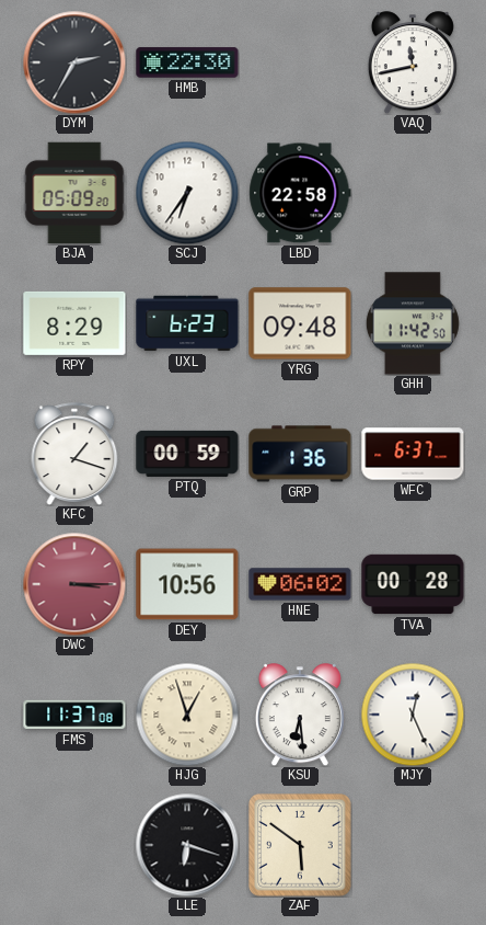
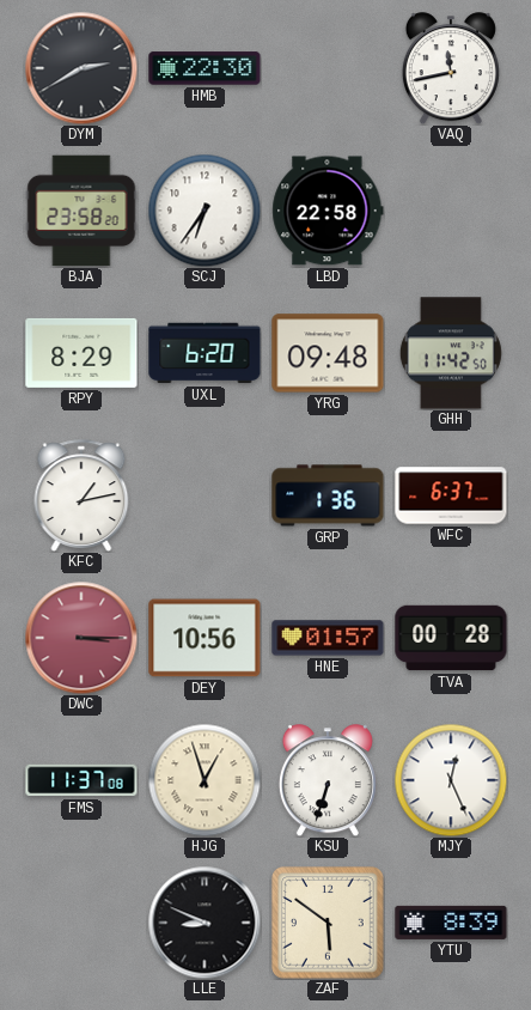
DYM: 2:35 -> 2:40
BJA: 05:09 -> 23:58
UXL: 6:23 -> 6:20
KFC: 1:18 -> 1:13
PTQ: 00:59 -> none
HNE: 06:02 -> 01:57
KSU: 6:29 -> 6:33
LLE: 6:18 -> 8:49
YTU: none -> 8:39
